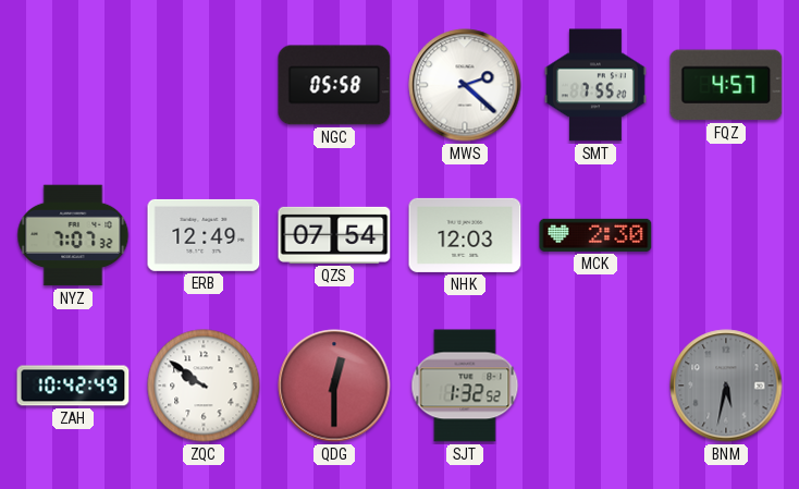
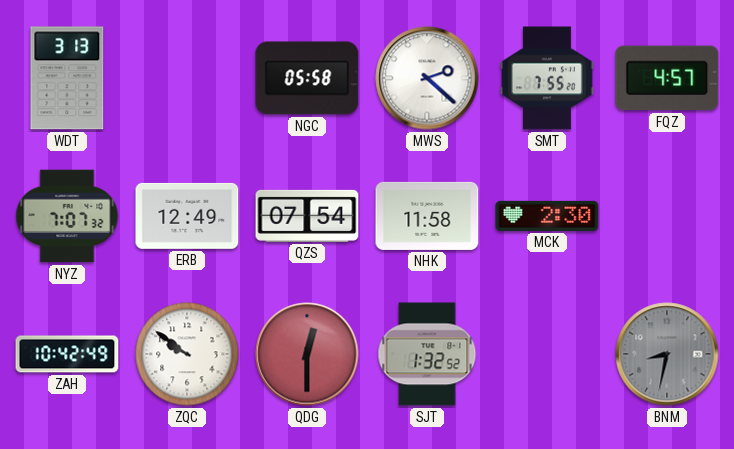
WDT: none -> 3:13
NHK: 12:03 -> 11:58
BNM: 5:32 -> 8:32
